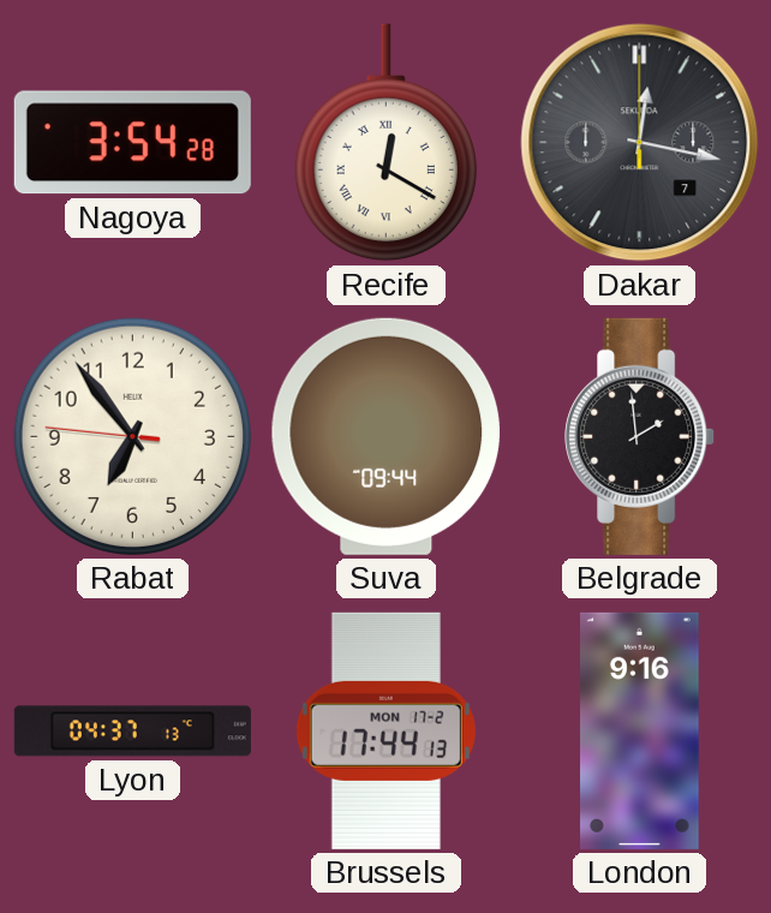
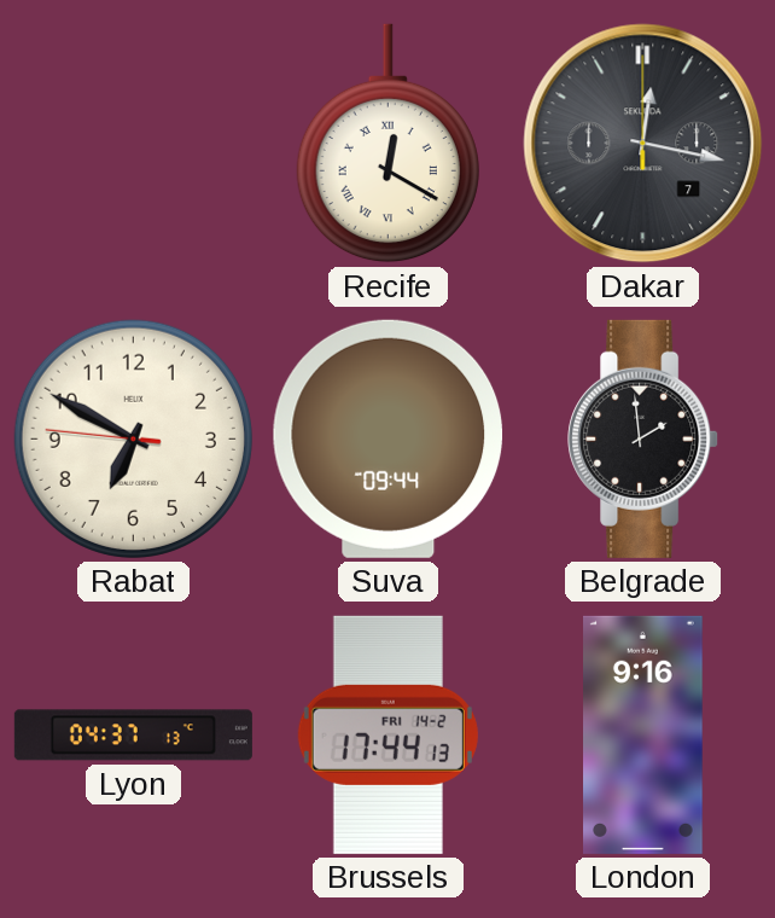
Nagoya: 3:54 -> none
Rabat: 6:53 -> 6:49
Brussels date: MON 17-2 -> FRI 14-2
